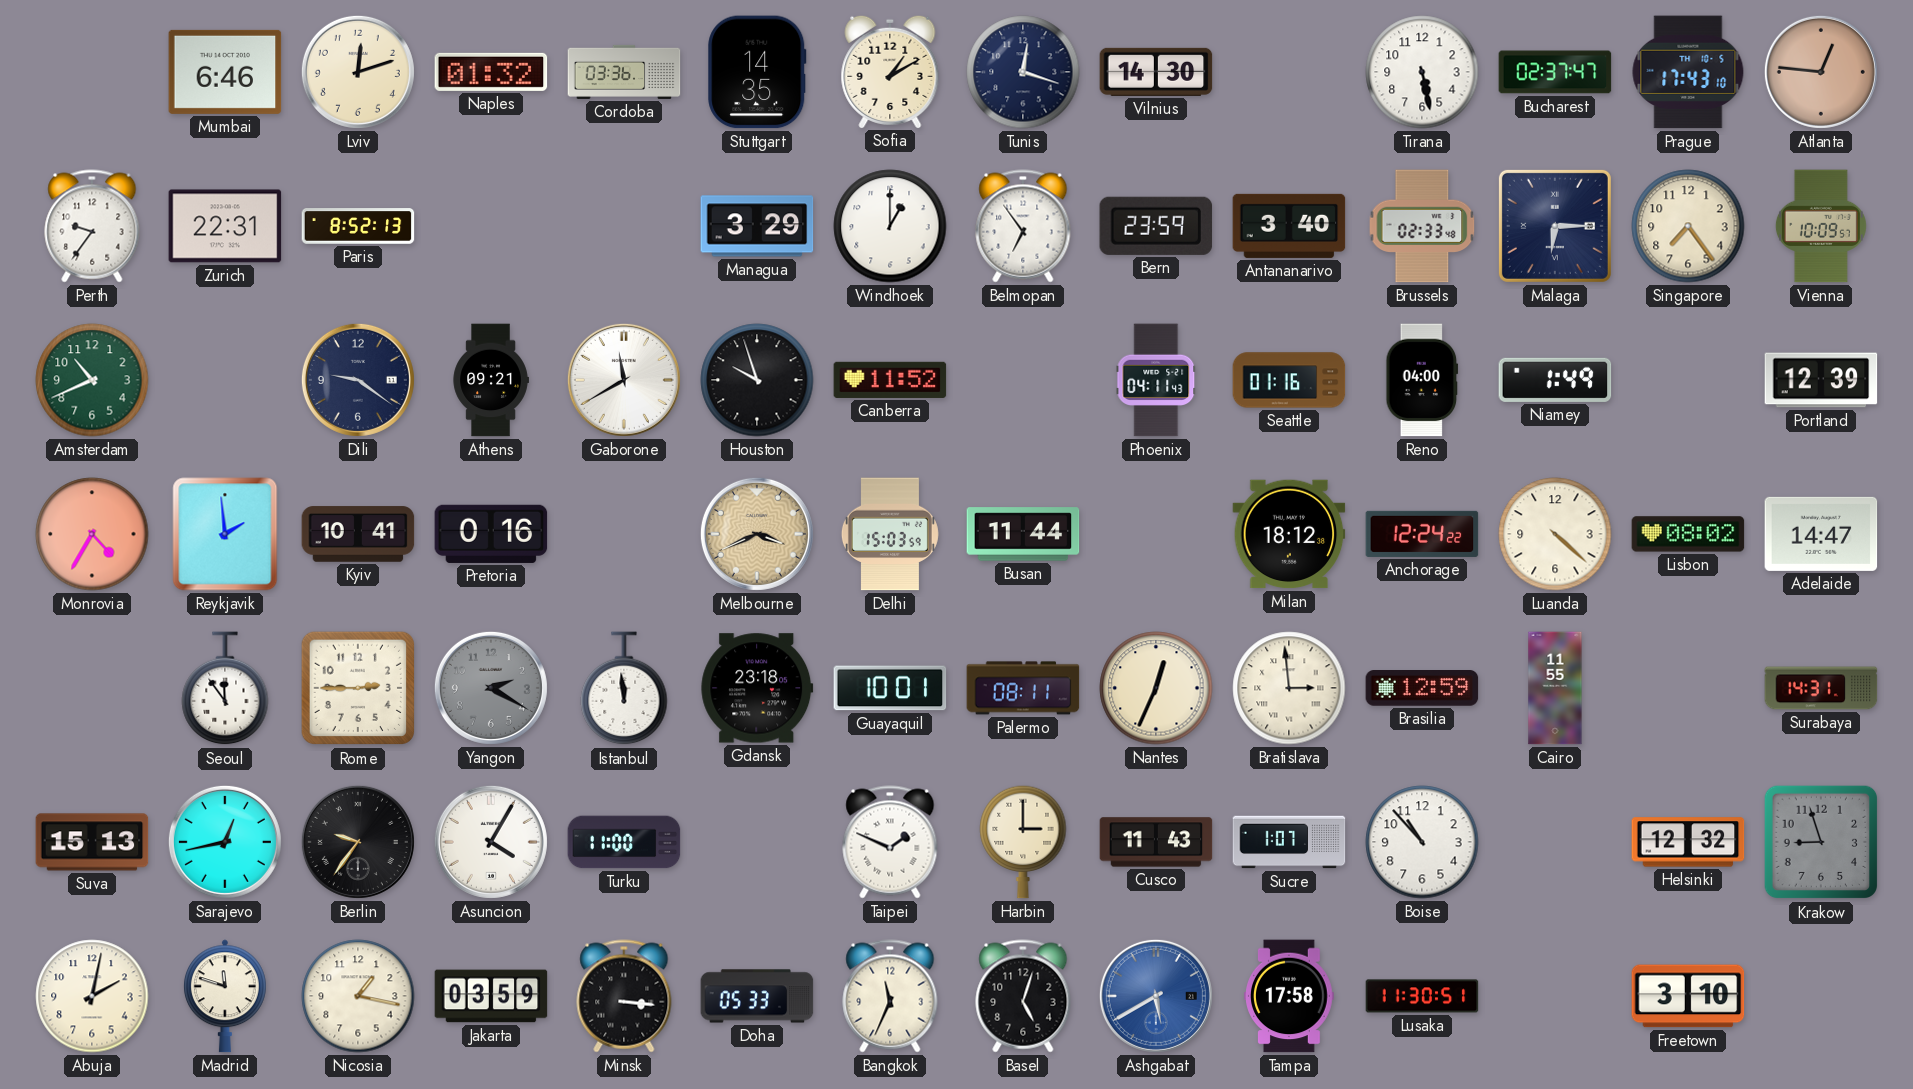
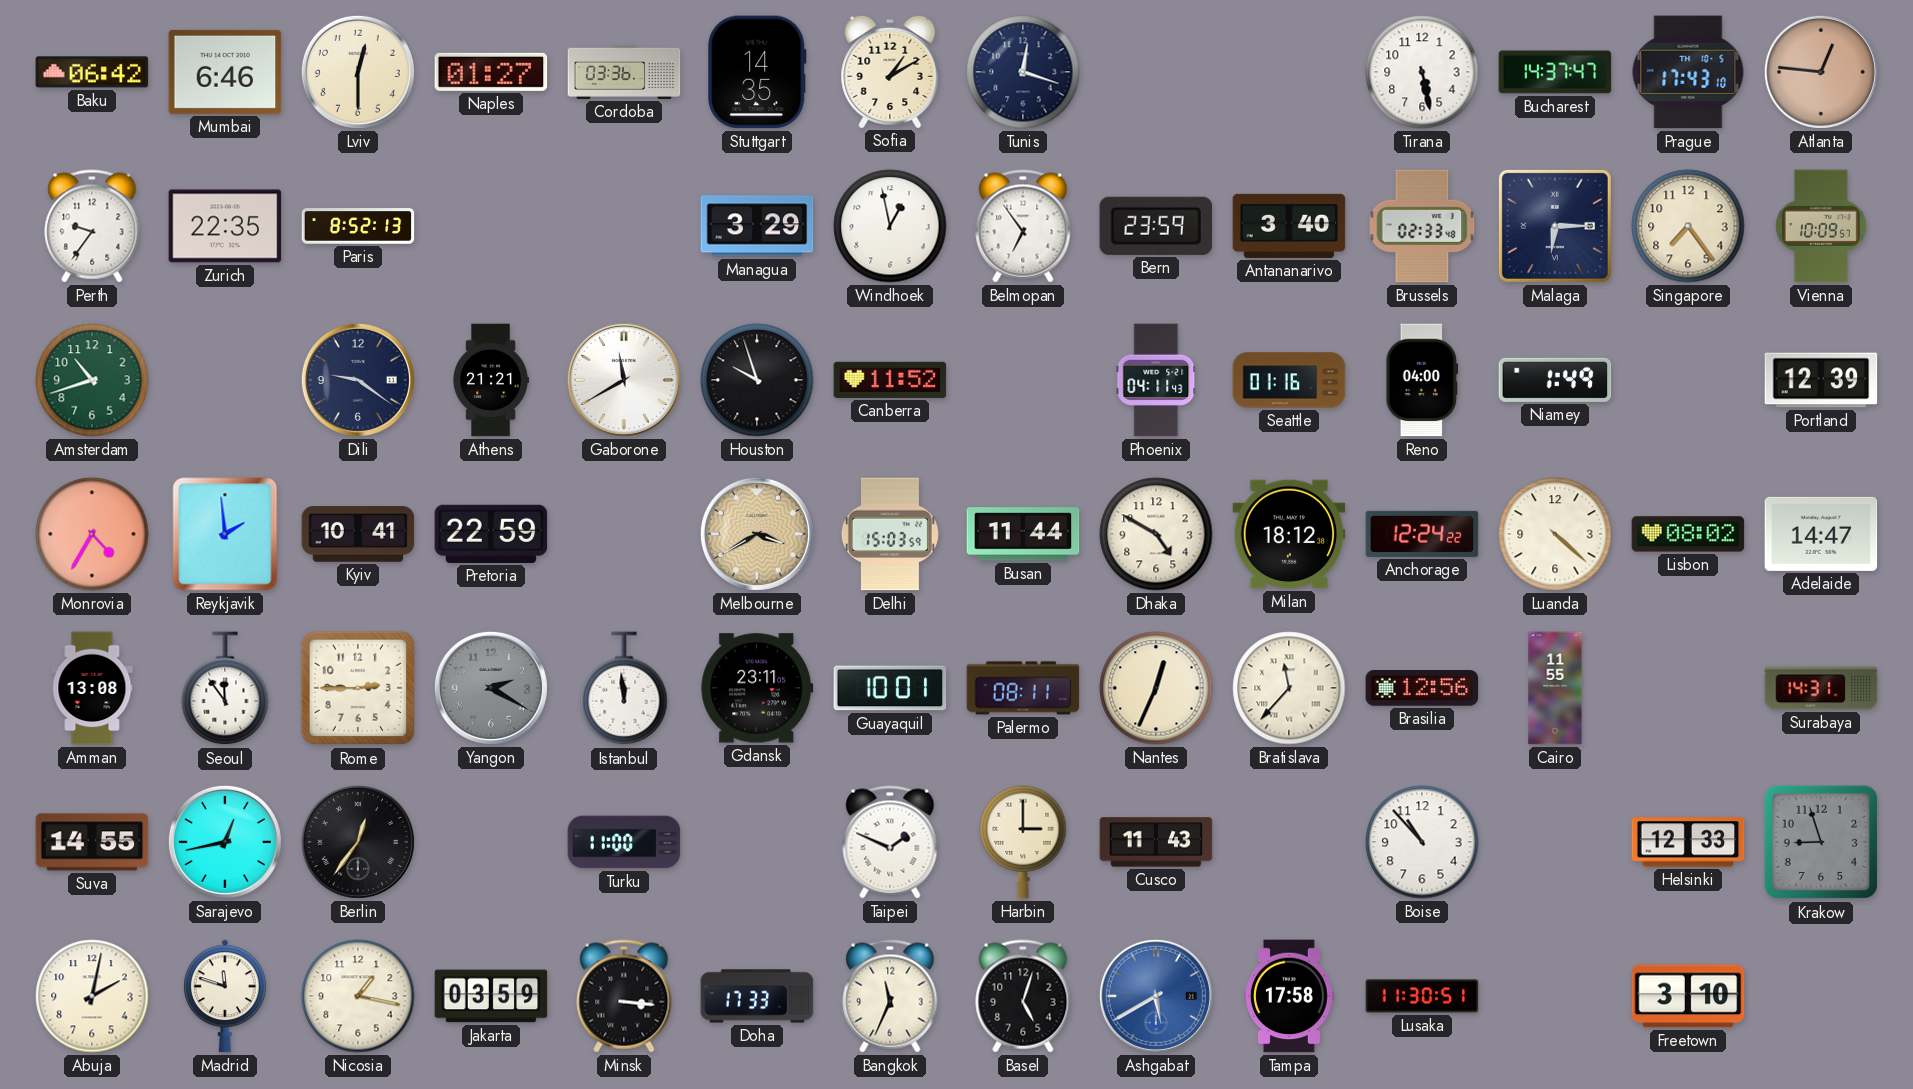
Baku: none -> 06:42
Lviv: 12:12 -> 12:30
Naples: 01:32 -> 01:27
Vilnius: 14:30 -> none
Bucharest: 02:37 -> 14:37
Zurich: 22:31 -> 22:35
Windhoek: 1:00 -> 12:58
Amsterdam: 10:41 -> 10:42
Athens: 09:21 -> 21:21
Pretoria: 0:16 -> 22:59
Melbourne: 3:41 -> 3:40
Dhaka: none -> 4:50
Amman: none -> 13:08
Gdansk: 23:18 -> 23:11
Bratislava: 2:59 -> 11:37
Brasilia: 12:59 -> 12:56
Suva: 15:13 -> 14:55
Berlin: 9:36 -> 12:36
Asuncion: 4:05 -> none
Sucre: 1:07 -> none
Helsinki: 12:32 -> 12:33
Doha: 05:33 -> 17:33
